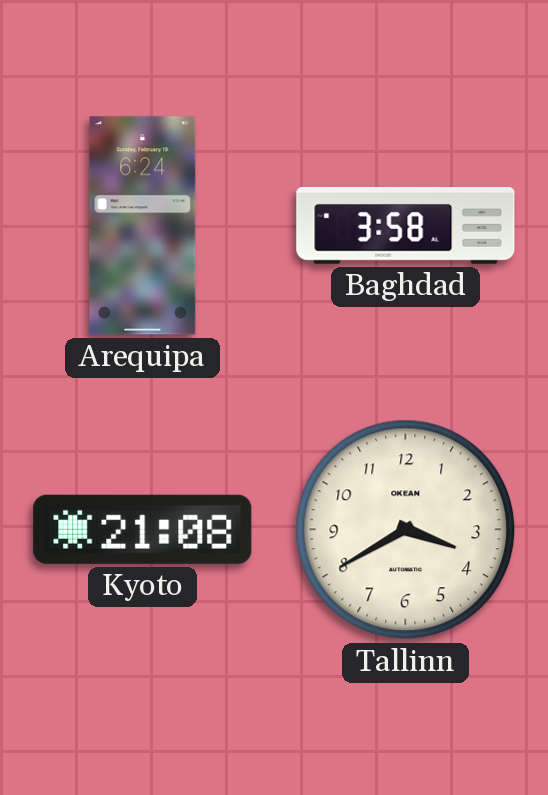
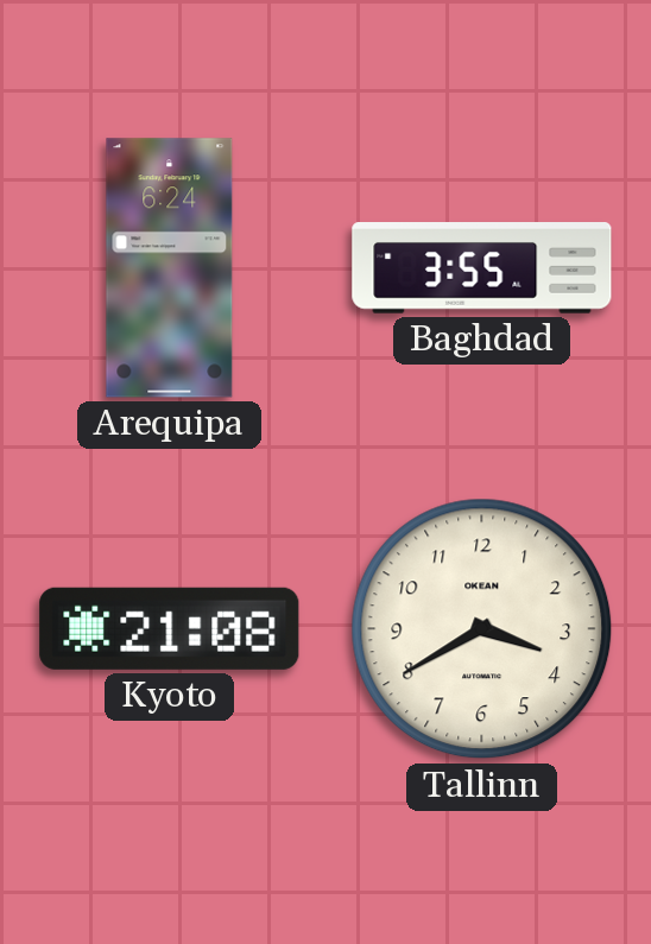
Baghdad: 3:58 -> 3:55
